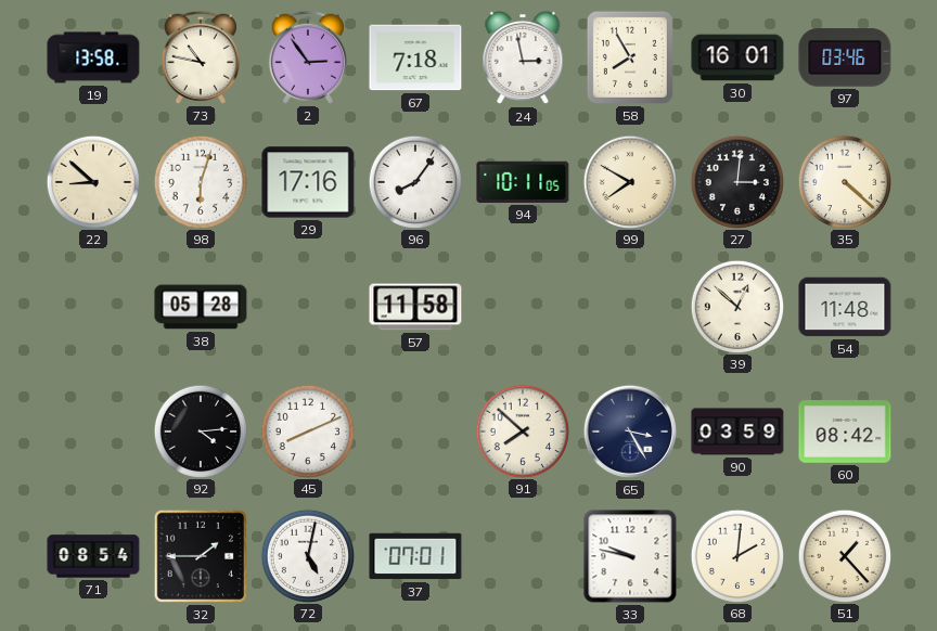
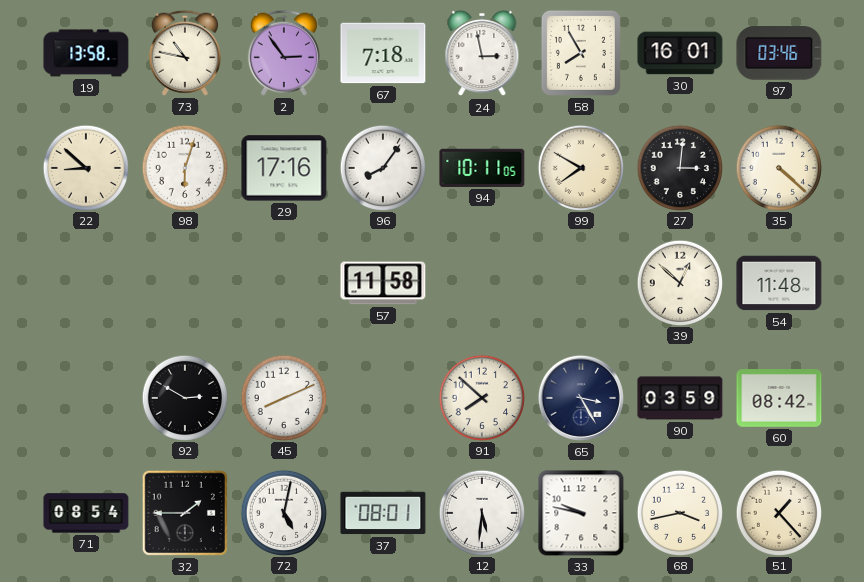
38: 05:28 -> none
92: 4:14 -> 2:50
37: 07:01 -> 08:01
12: none -> 5:31
68: 2:01 -> 3:43
